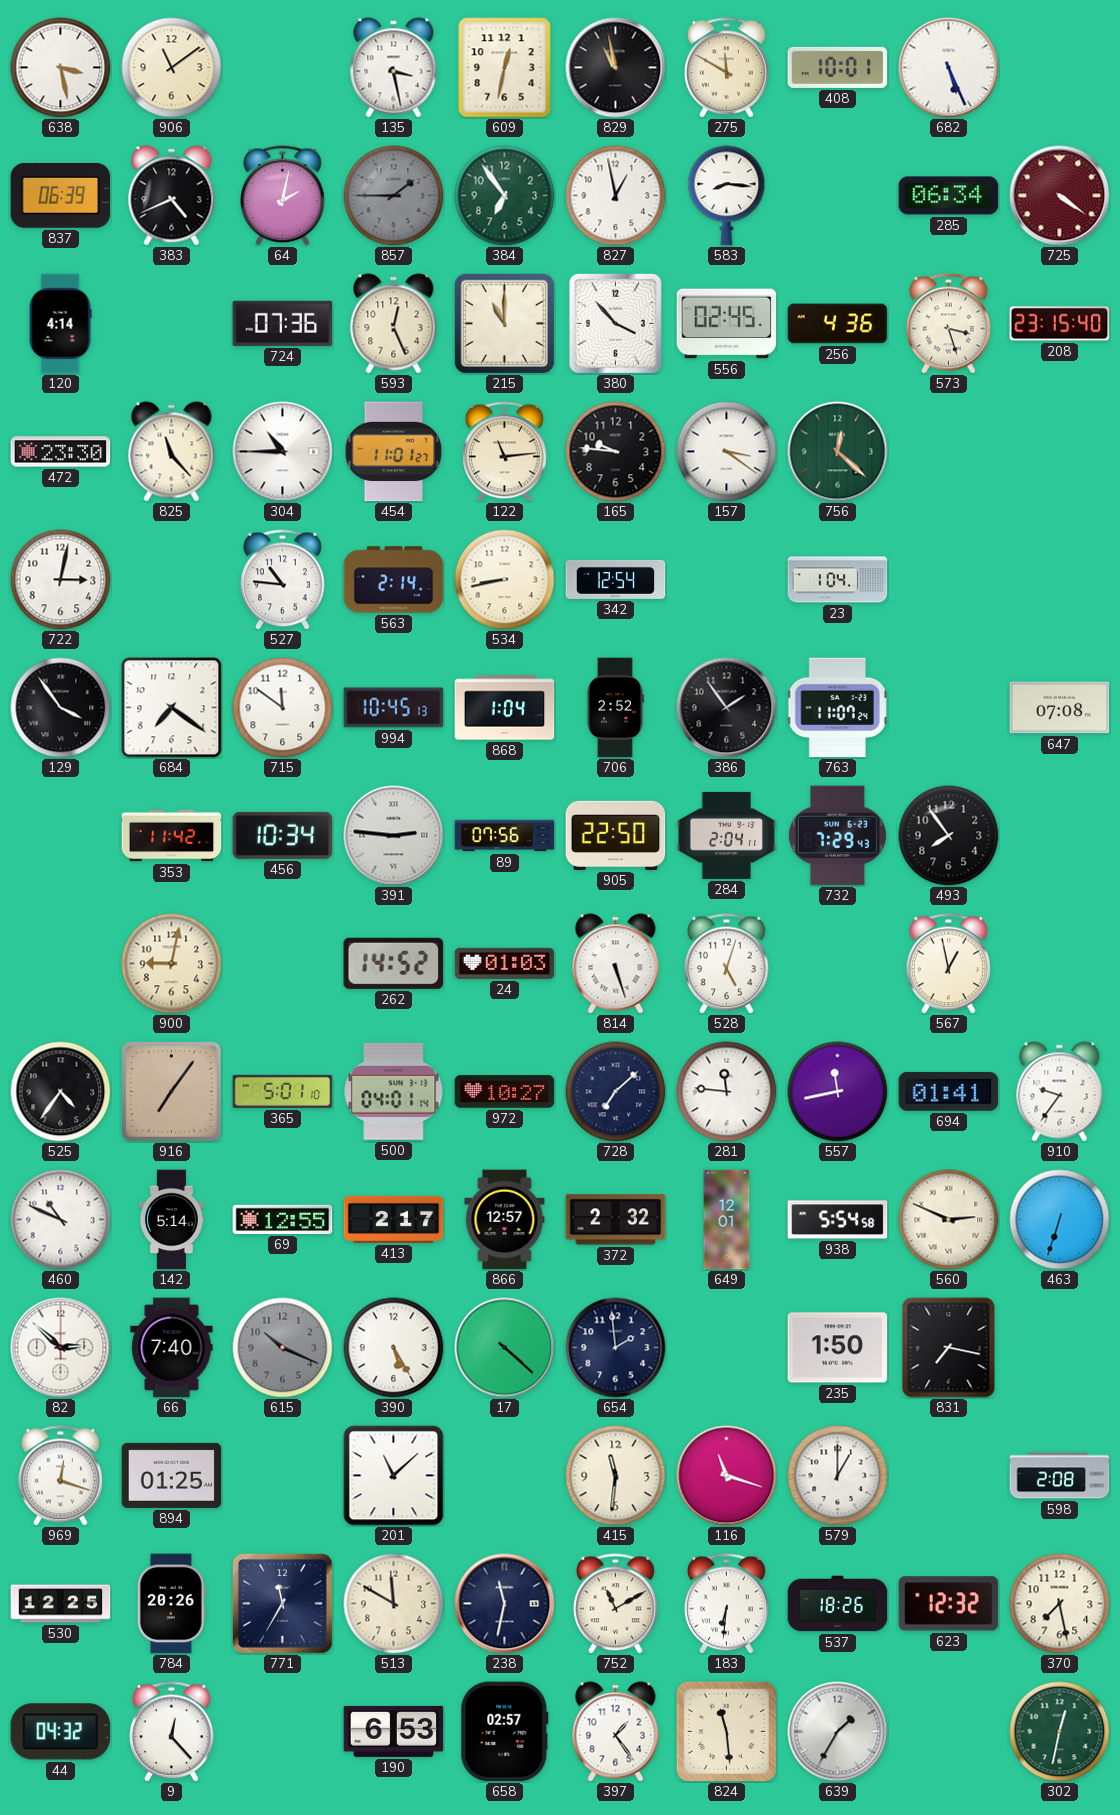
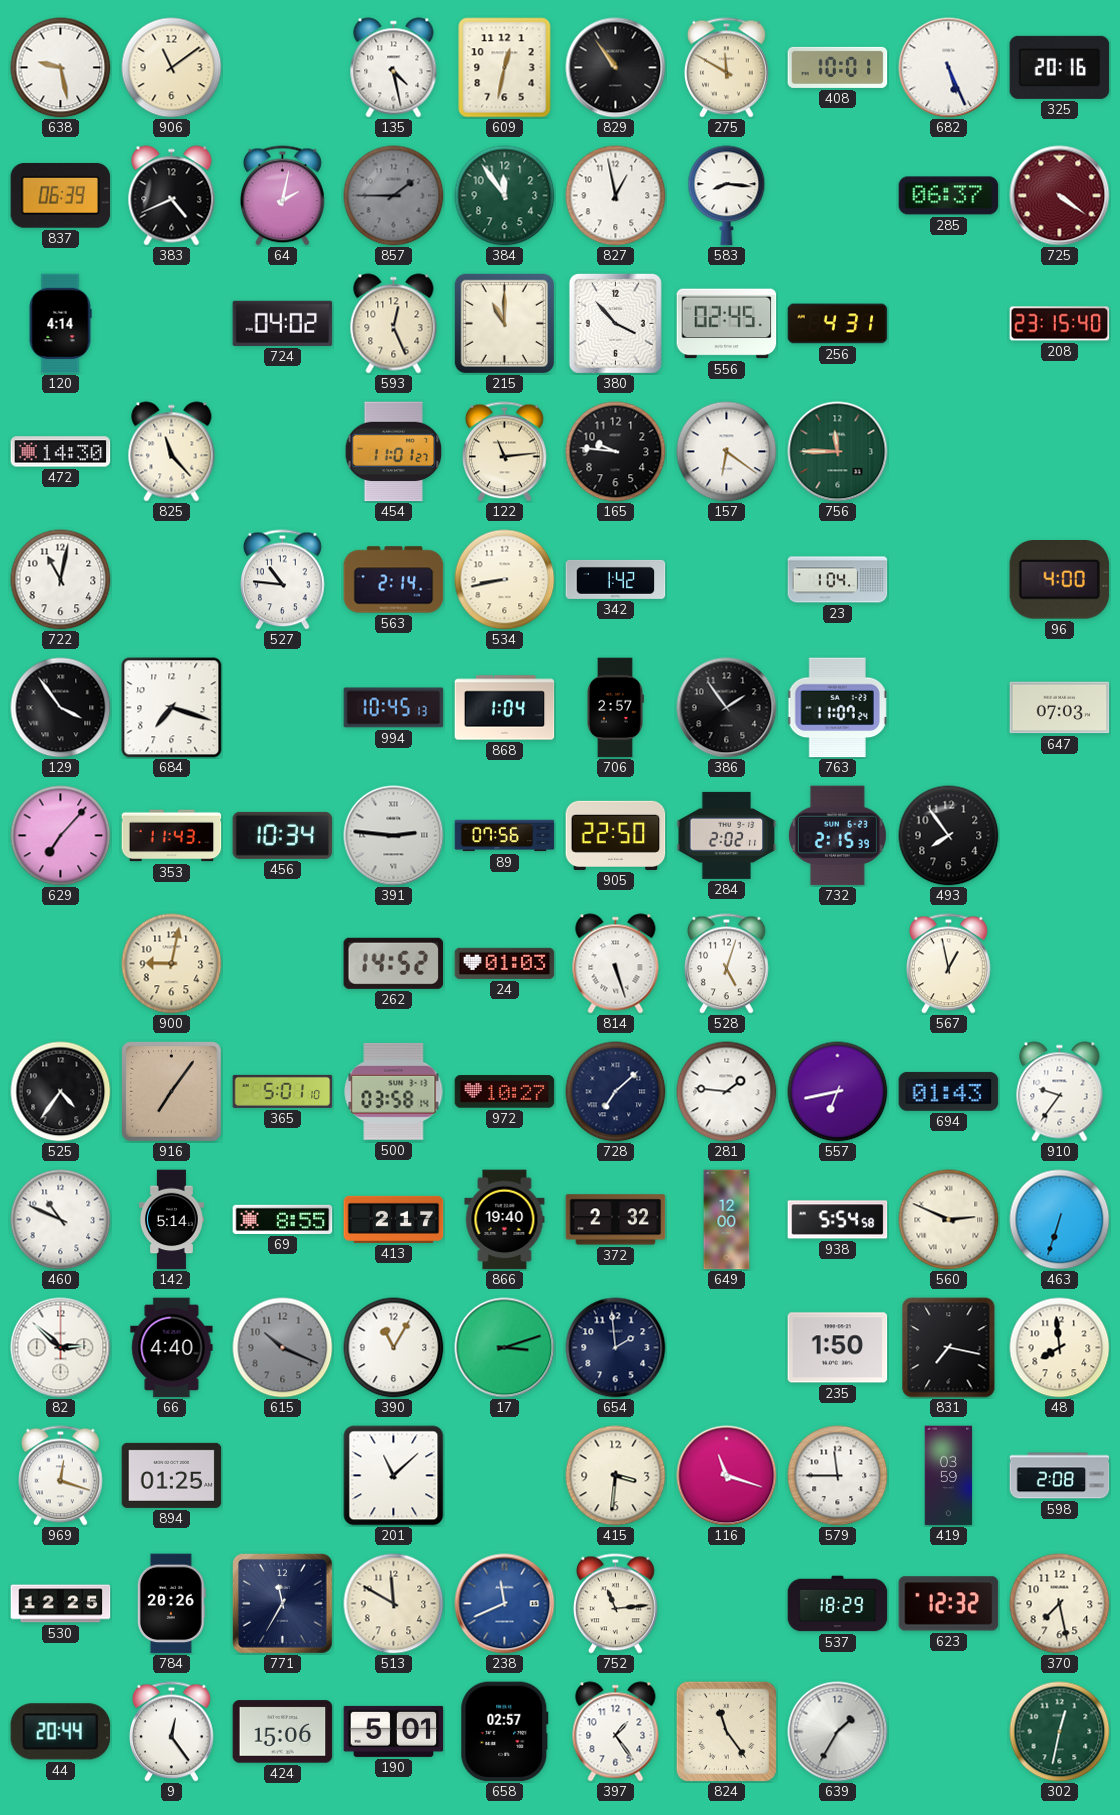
638: 3:28 -> 9:28
135: 3:28 -> 4:28
829: 10:58 -> 10:54
325: none -> 20:16
384: 6:54 -> 11:54
285: 06:34 -> 06:37
724: 07:36 -> 04:02
256: 4:36 -> 4:31
573: 3:27 -> none
472: 23:30 -> 14:30
304: 10:45 -> none
157: 3:21 -> 6:21
756: 12:22 -> 11:45
722: 3:02 -> 11:02
342: 12:54 -> 1:42
96: none -> 4:00
684: 7:21 -> 7:18
715: 11:51 -> none
706: 2:52 -> 2:57
647: 07:08 -> 07:03
629: none -> 7:07
353: 11:42 -> 11:43
284: 2:04 -> 2:02
732: 7:29 -> 2:15
500: 04:01 -> 03:58
281: 11:46 -> 1:46
557: 11:43 -> 6:43
694: 01:41 -> 01:43
69: 12:55 -> 8:55
866: 12:57 -> 19:40
649: 12:01 -> 12:00
66: 7:40 -> 4:40
390: 5:25 -> 11:05
17: 4:22 -> 3:12
48: none -> 7:59
415: 11:31 -> 3:31
579: 1:00 -> 11:45
419: none -> 03:59
238: 11:32 -> 11:41
238 dial: navy -> blue
752: 11:10 -> 11:14
183: 6:31 -> none
537: 18:26 -> 18:29
44: 04:32 -> 20:44
9: 12:23 -> 12:24
424: none -> 15:06
190: 6:53 -> 5:01
824: 11:29 -> 11:24
